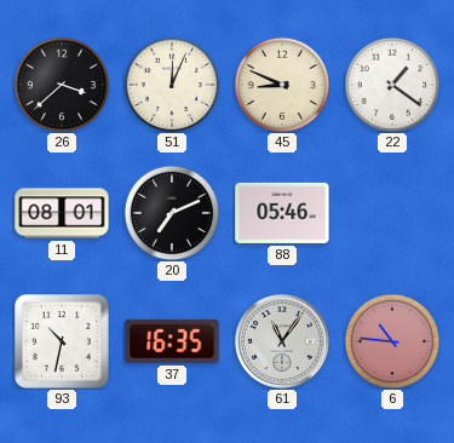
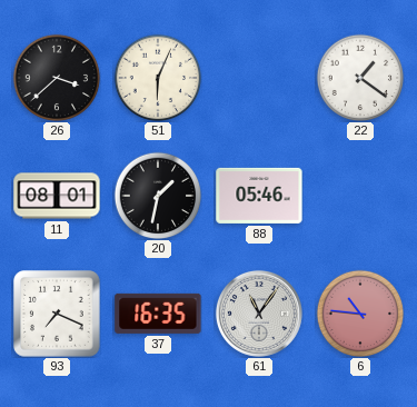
51: 12:04 -> 6:04
45: 8:49 -> none
20: 7:11 -> 1:32
93: 10:32 -> 7:19
